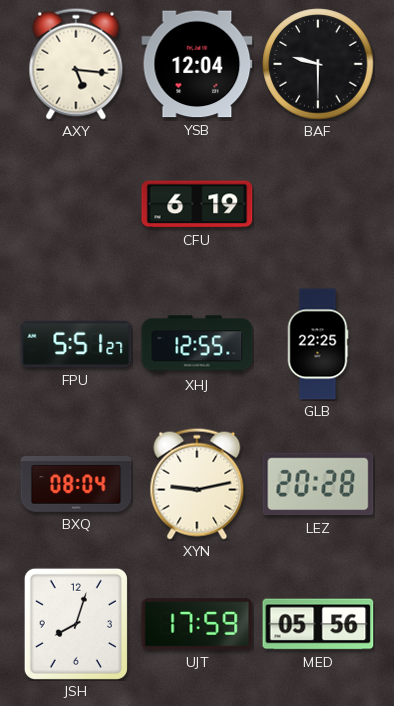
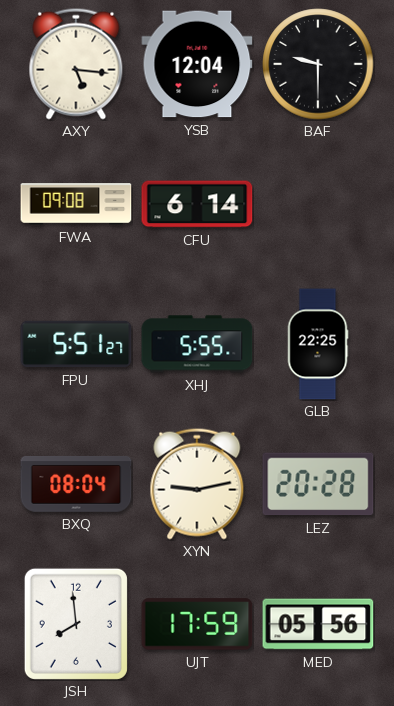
FWA: none -> 09:08
CFU: 6:19 -> 6:14
XHJ: 12:55 -> 5:55
JSH: 8:03 -> 7:59
